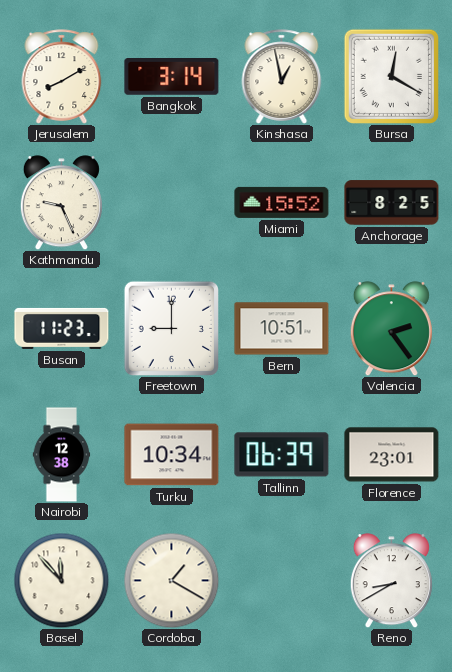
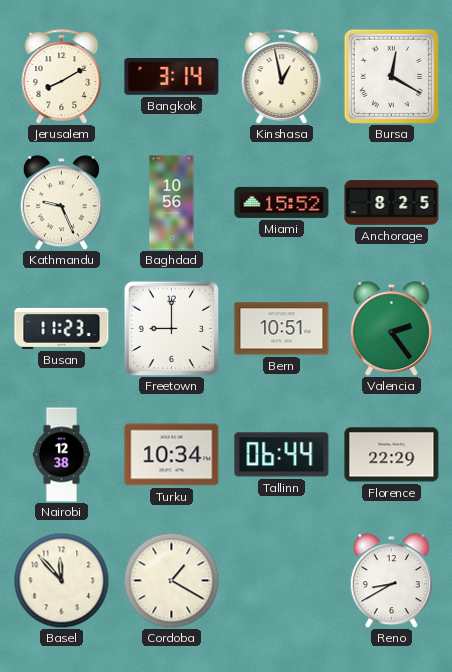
Baghdad: none -> 10:56
Tallinn: 06:39 -> 06:44
Florence: 23:01 -> 22:29
